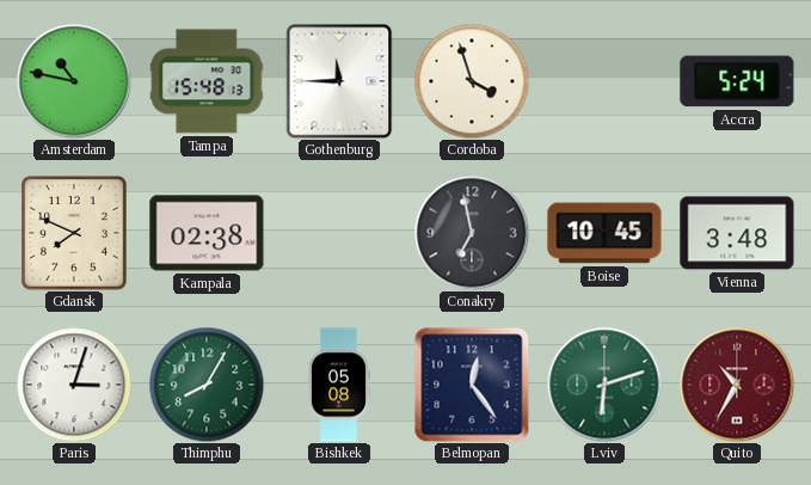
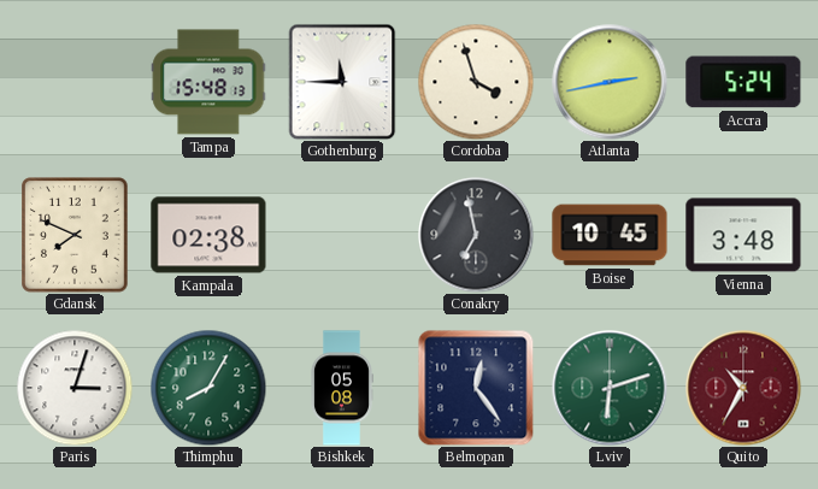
Amsterdam: 10:47 -> none
Atlanta: none -> 2:43
